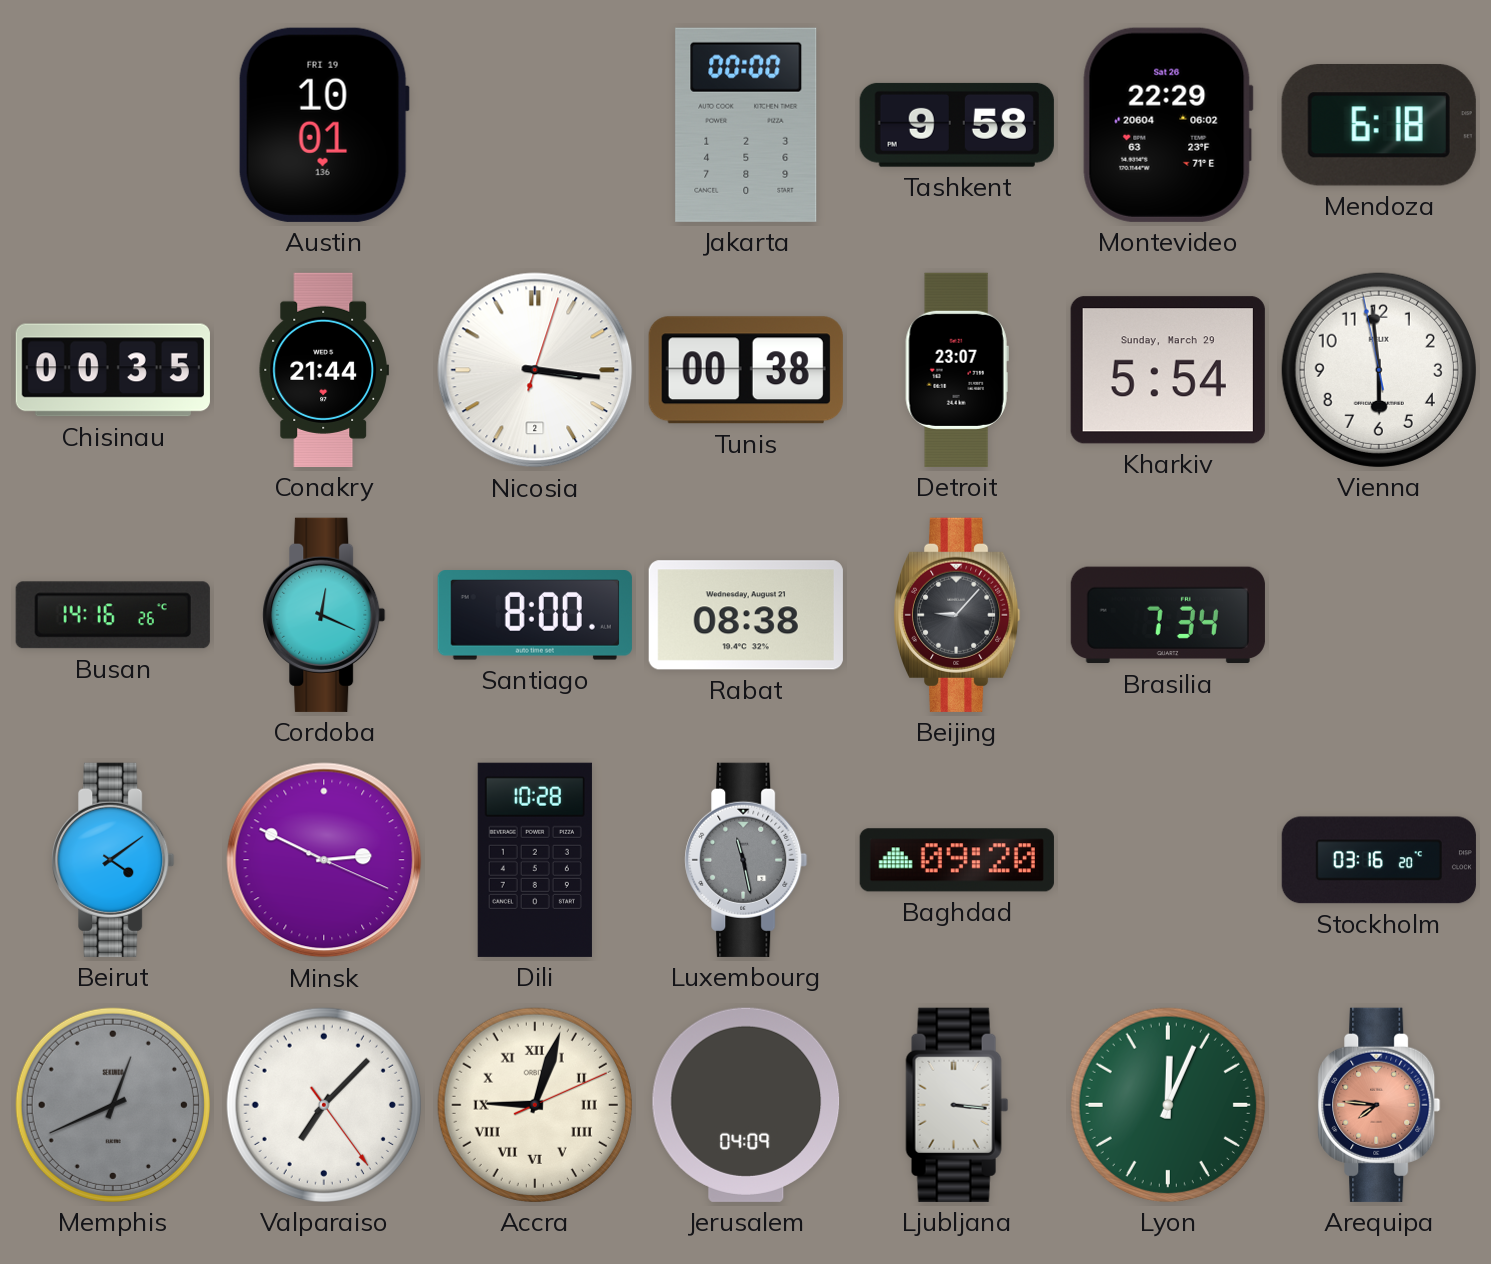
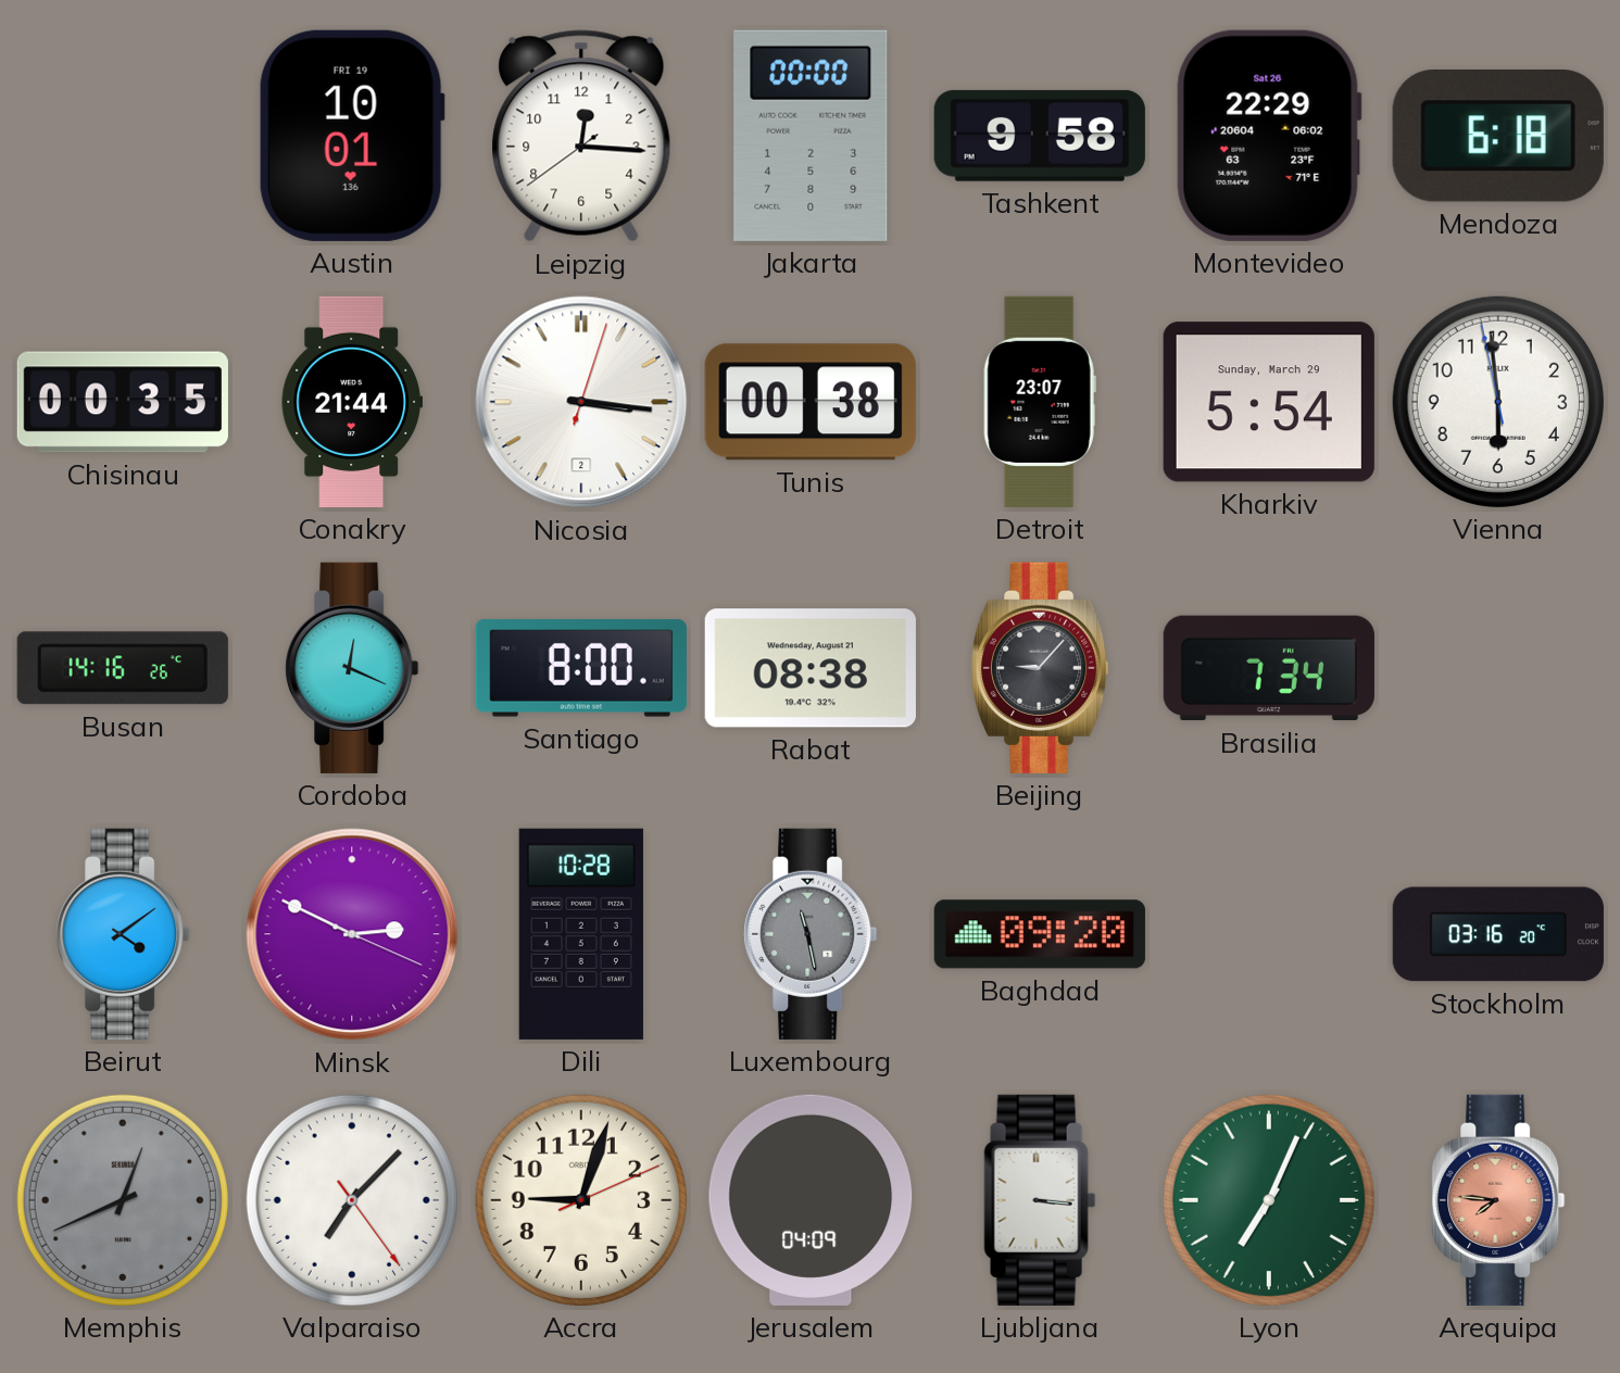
Leipzig: none -> 12:15
Accra numerals: Roman -> Arabic
Lyon: 12:04 -> 7:04
